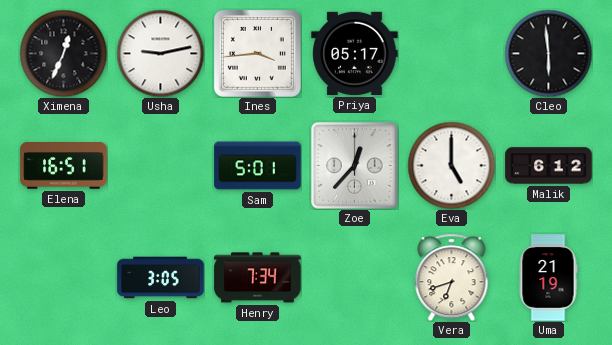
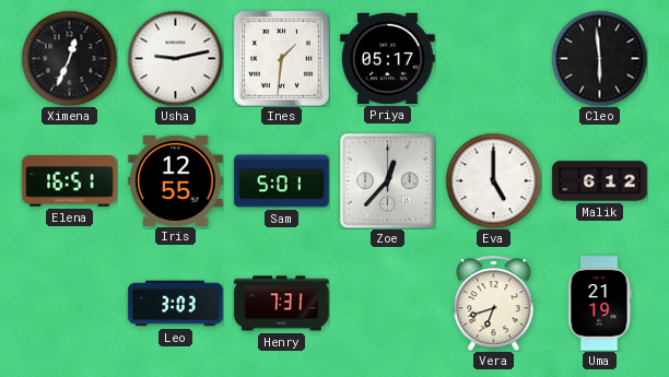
Ines: 3:44 -> 1:31
Iris: none -> 12:55
Leo: 3:05 -> 3:03
Henry: 7:34 -> 7:31
